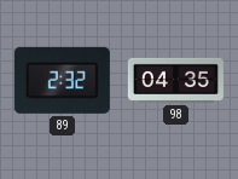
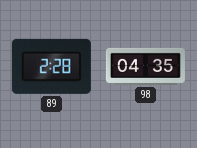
89: 2:32 -> 2:28
